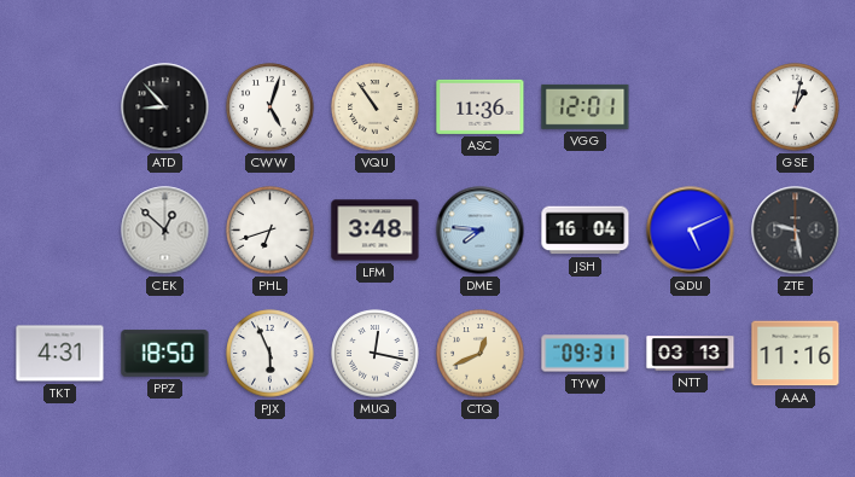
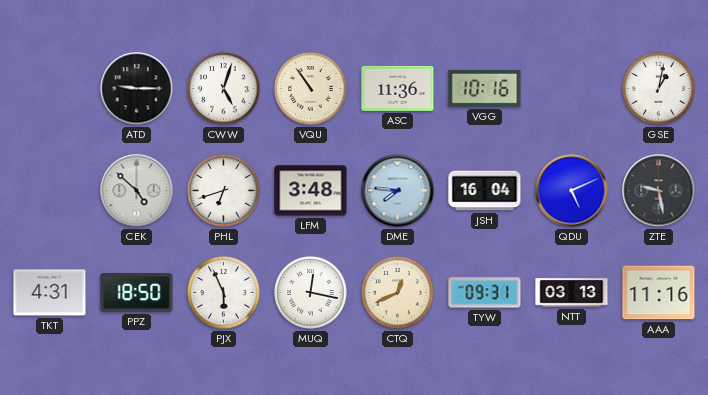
ATD: 8:53 -> 9:15
VGG: 12:01 -> 10:16
CEK: 12:52 -> 4:52
